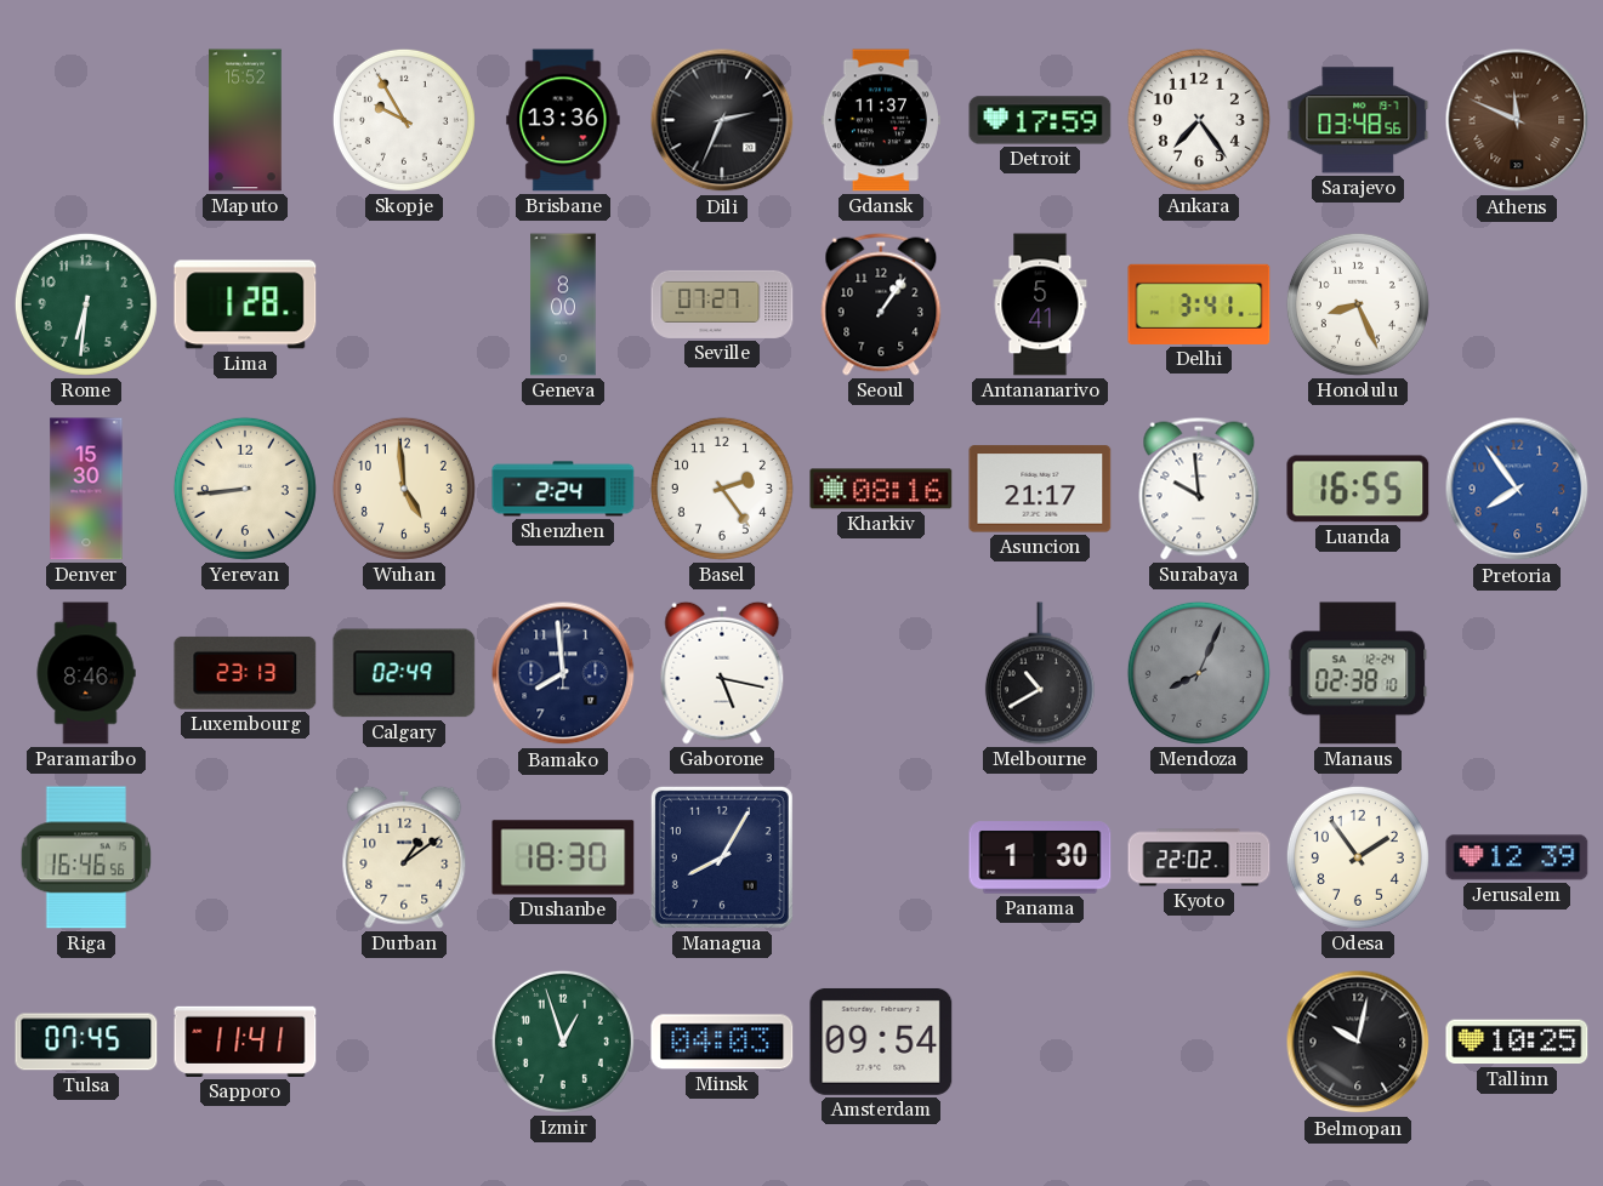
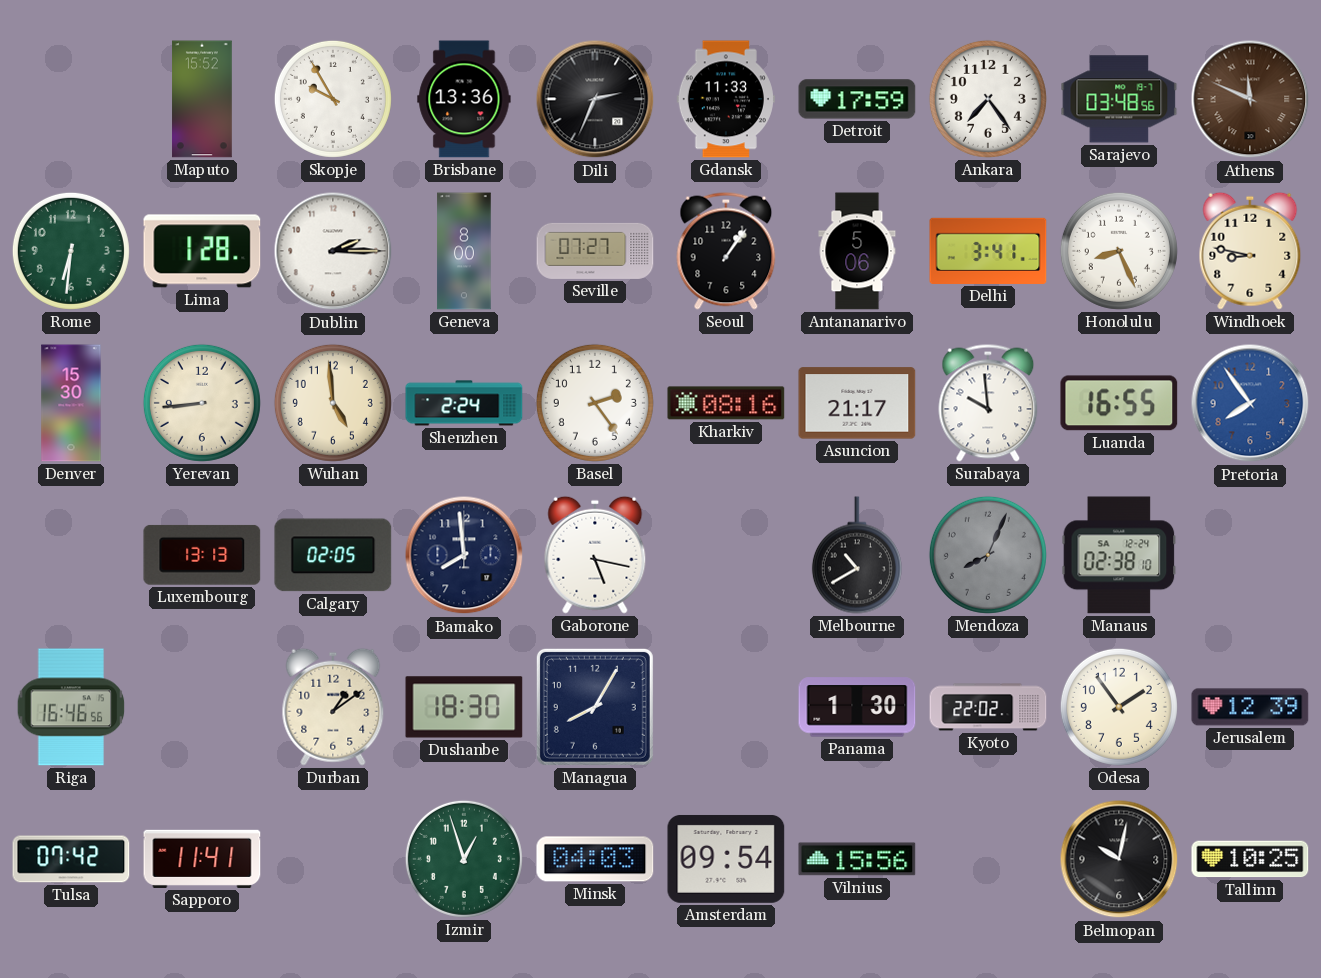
Gdansk: 11:37 -> 11:33
Dublin: none -> 2:15
Antananarivo: 5:41 -> 5:06
Windhoek: none -> 8:47
Paramaribo: 8:46 -> none
Luxembourg: 23:13 -> 13:13
Calgary: 02:49 -> 02:05
Tulsa: 07:45 -> 07:42
Vilnius: none -> 15:56
